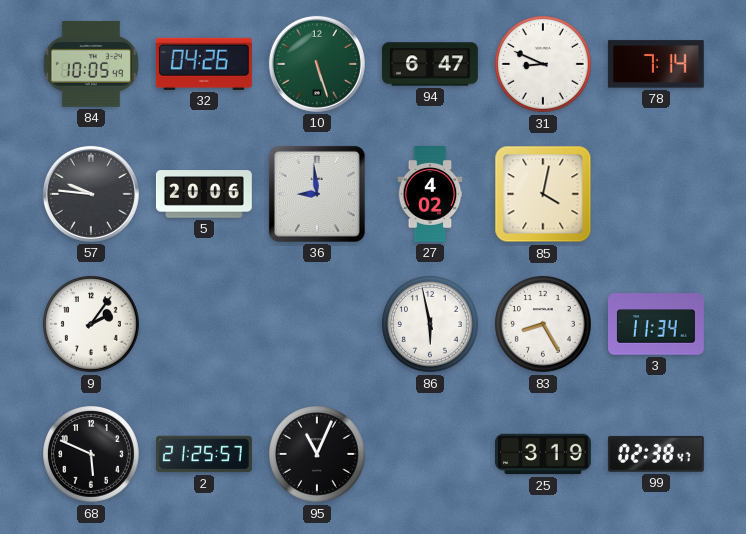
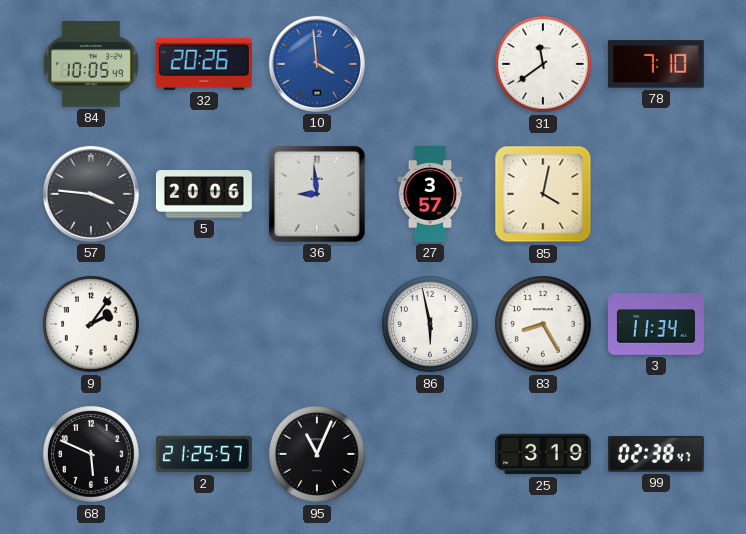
32: 04:26 -> 20:26
10: 5:27 -> 3:59
10 dial: green -> blue
94: 6:47 -> none
31: 8:49 -> 11:39
78: 7:14 -> 7:10
57: 9:46 -> 3:46
27: 4:02 -> 3:57
